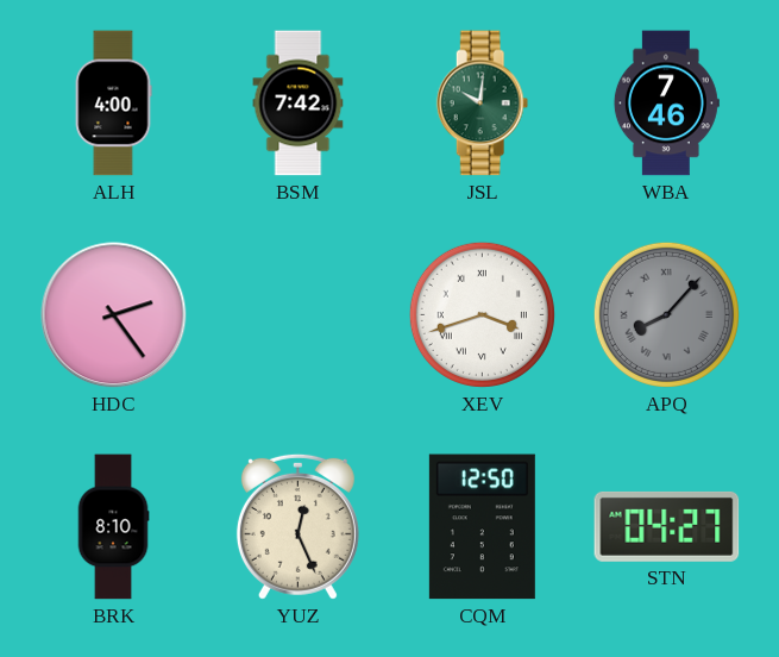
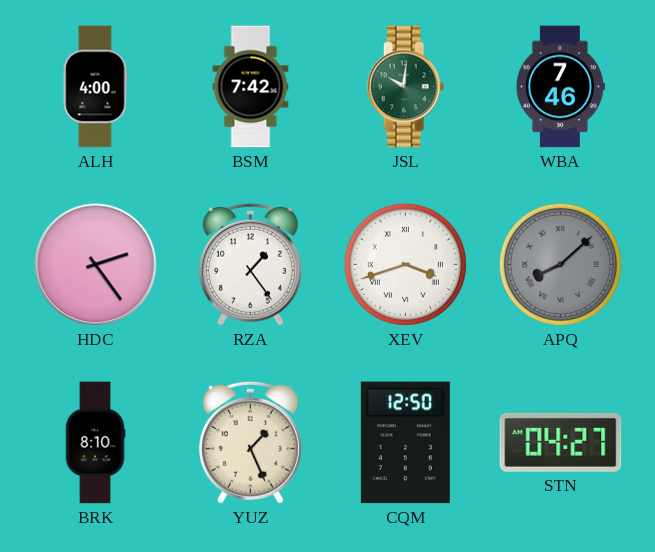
RZA: none -> 1:24
APQ: 8:07 -> 8:08
YUZ: 12:26 -> 1:26
